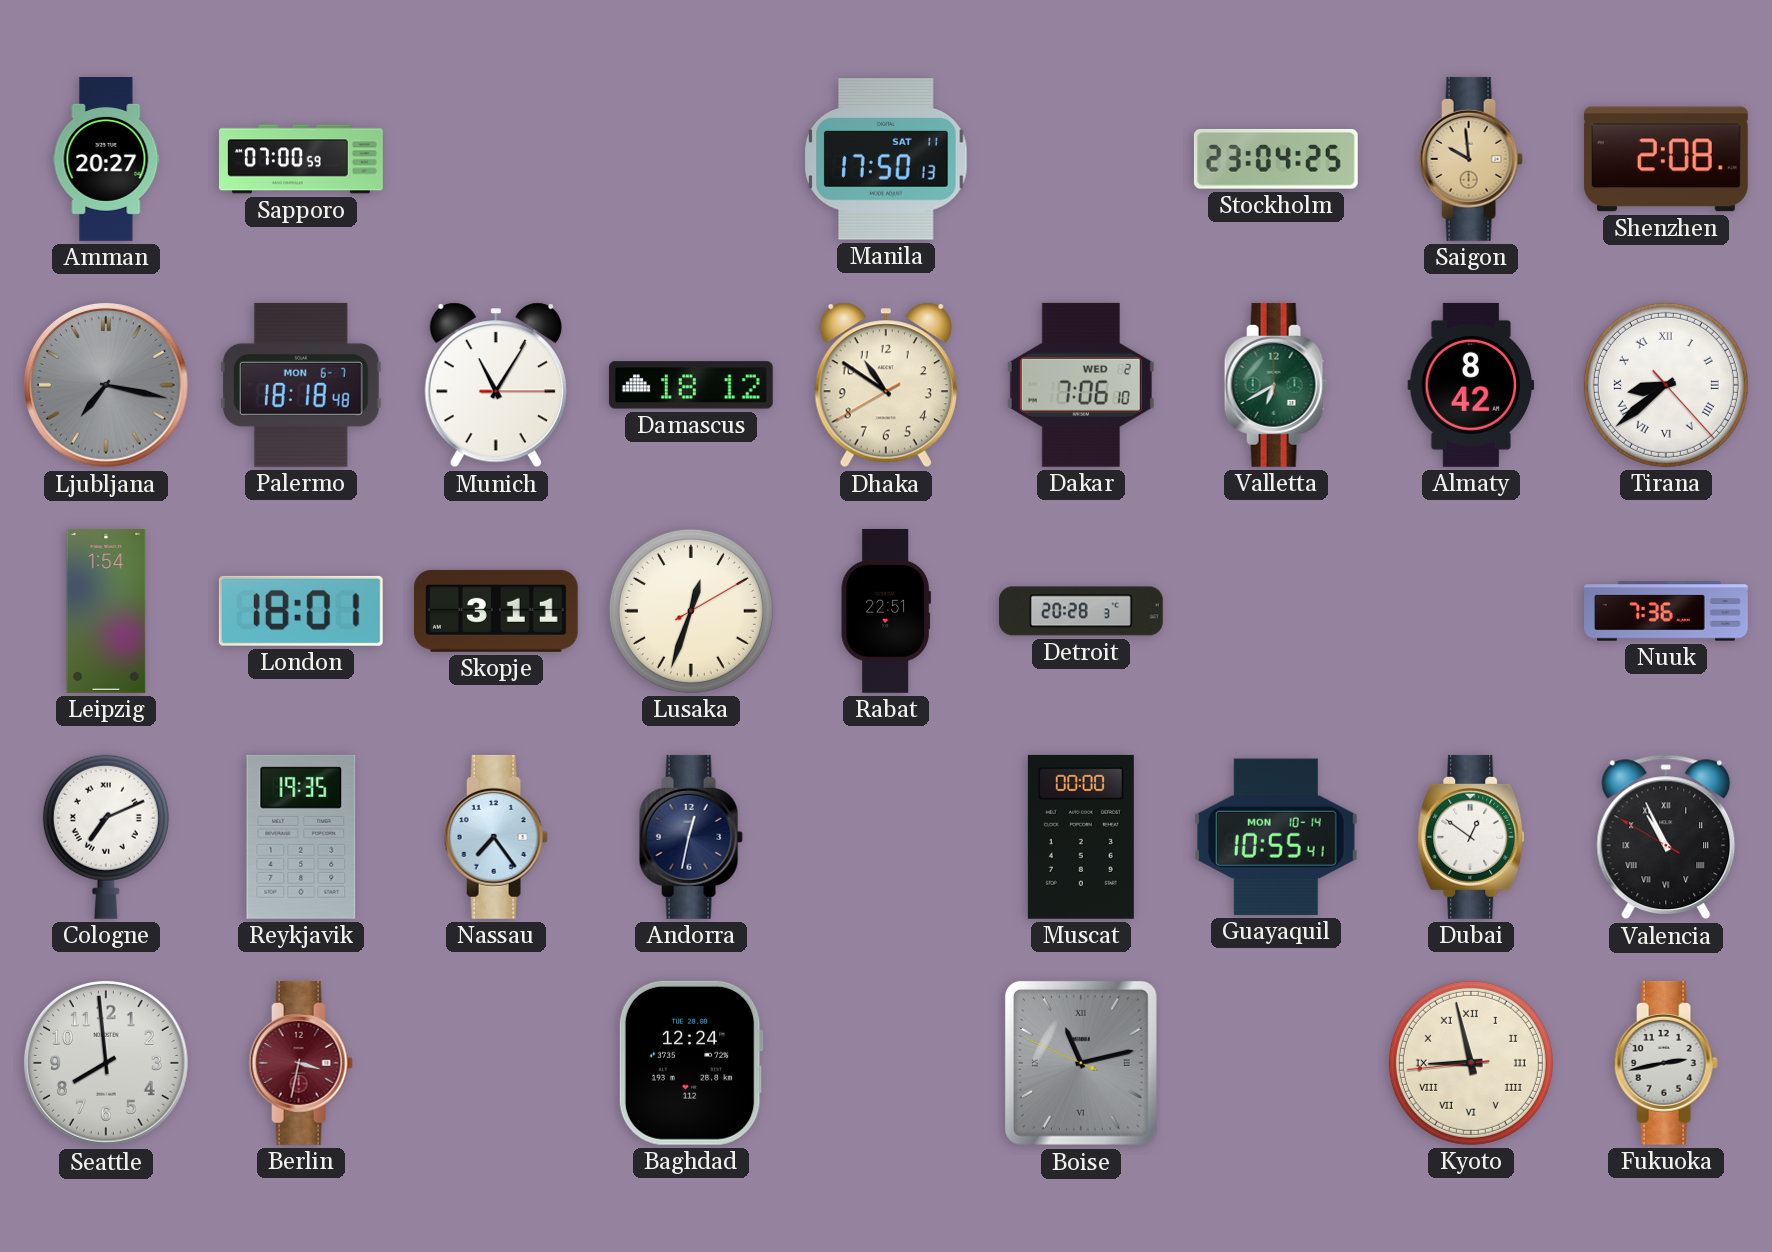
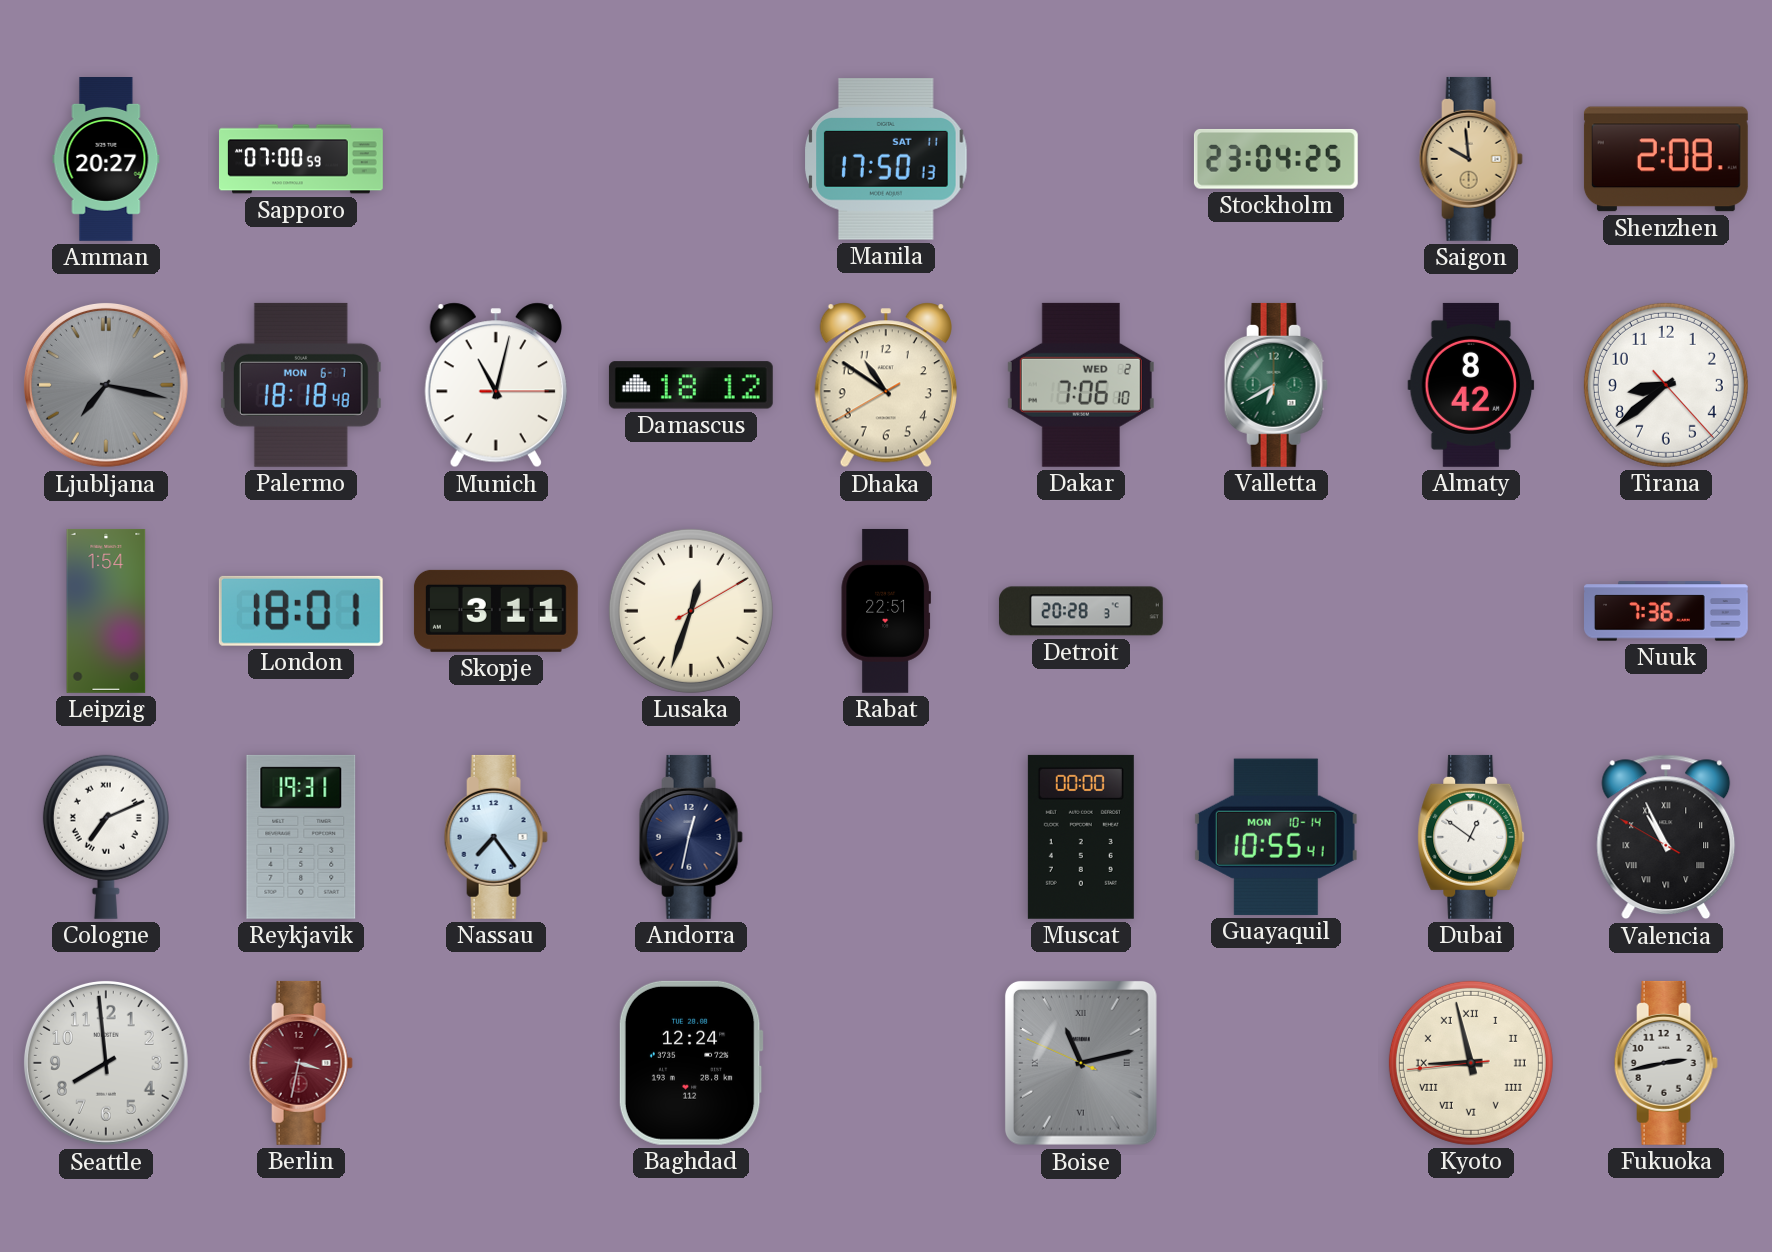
Munich: 11:05 -> 11:02
Tirana numerals: Roman -> Arabic
Reykjavik: 19:35 -> 19:31
